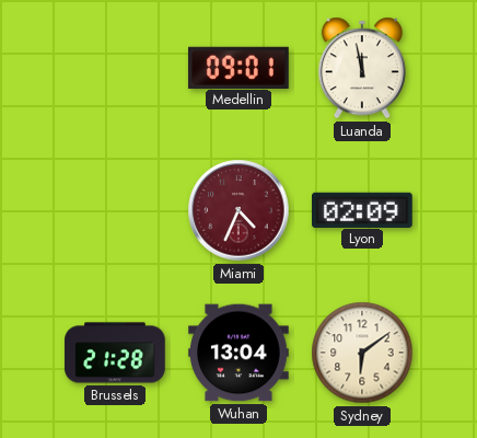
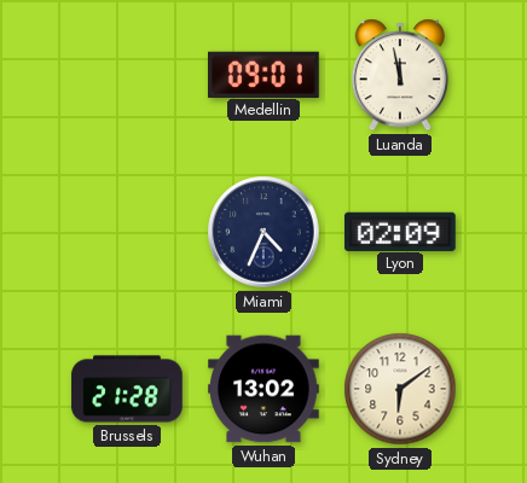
Miami dial: burgundy -> navy
Wuhan: 13:04 -> 13:02
